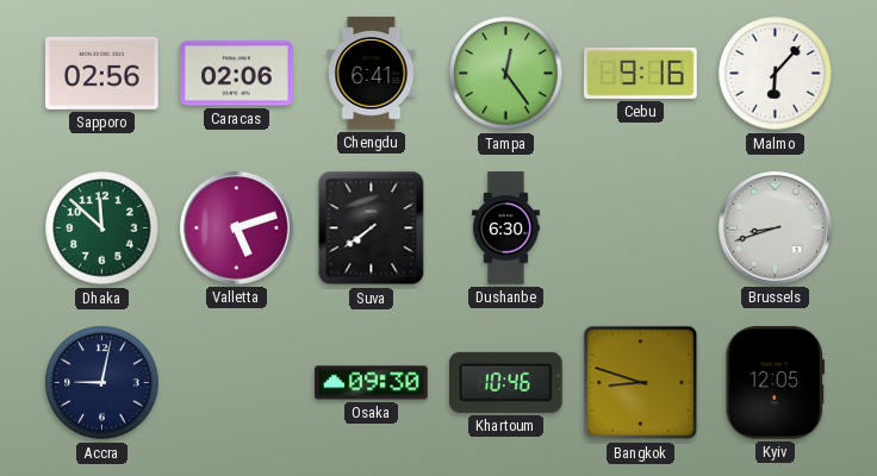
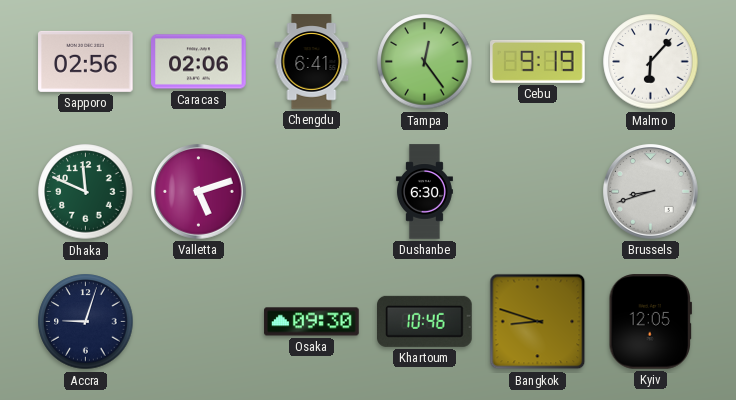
Cebu: 9:16 -> 9:19
Dhaka: 11:52 -> 11:49
Suva: 7:39 -> none
Accra: 9:02 -> 9:03
